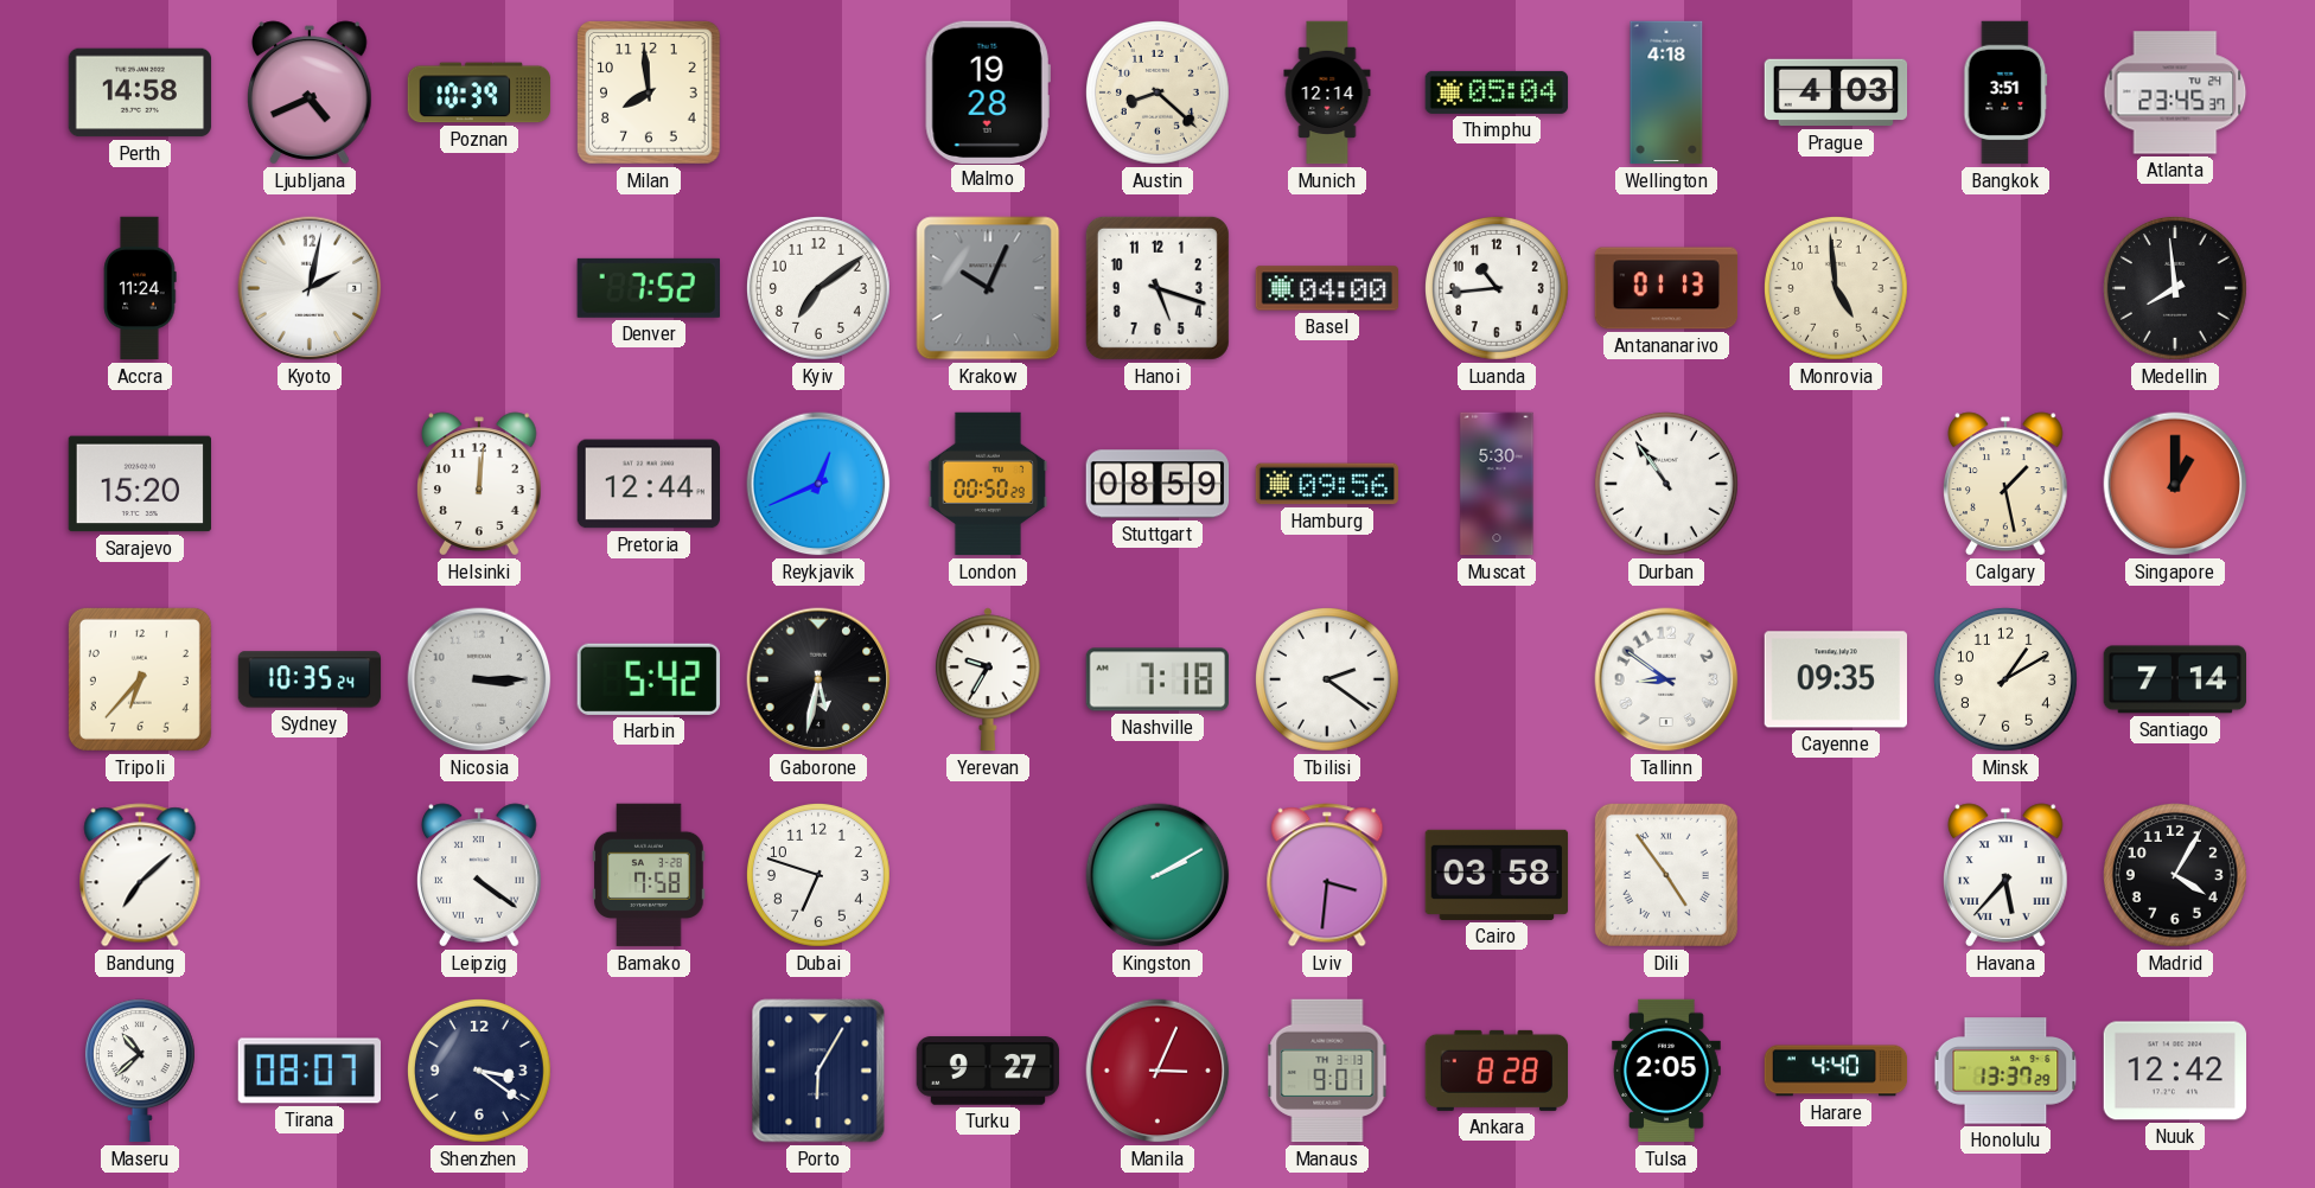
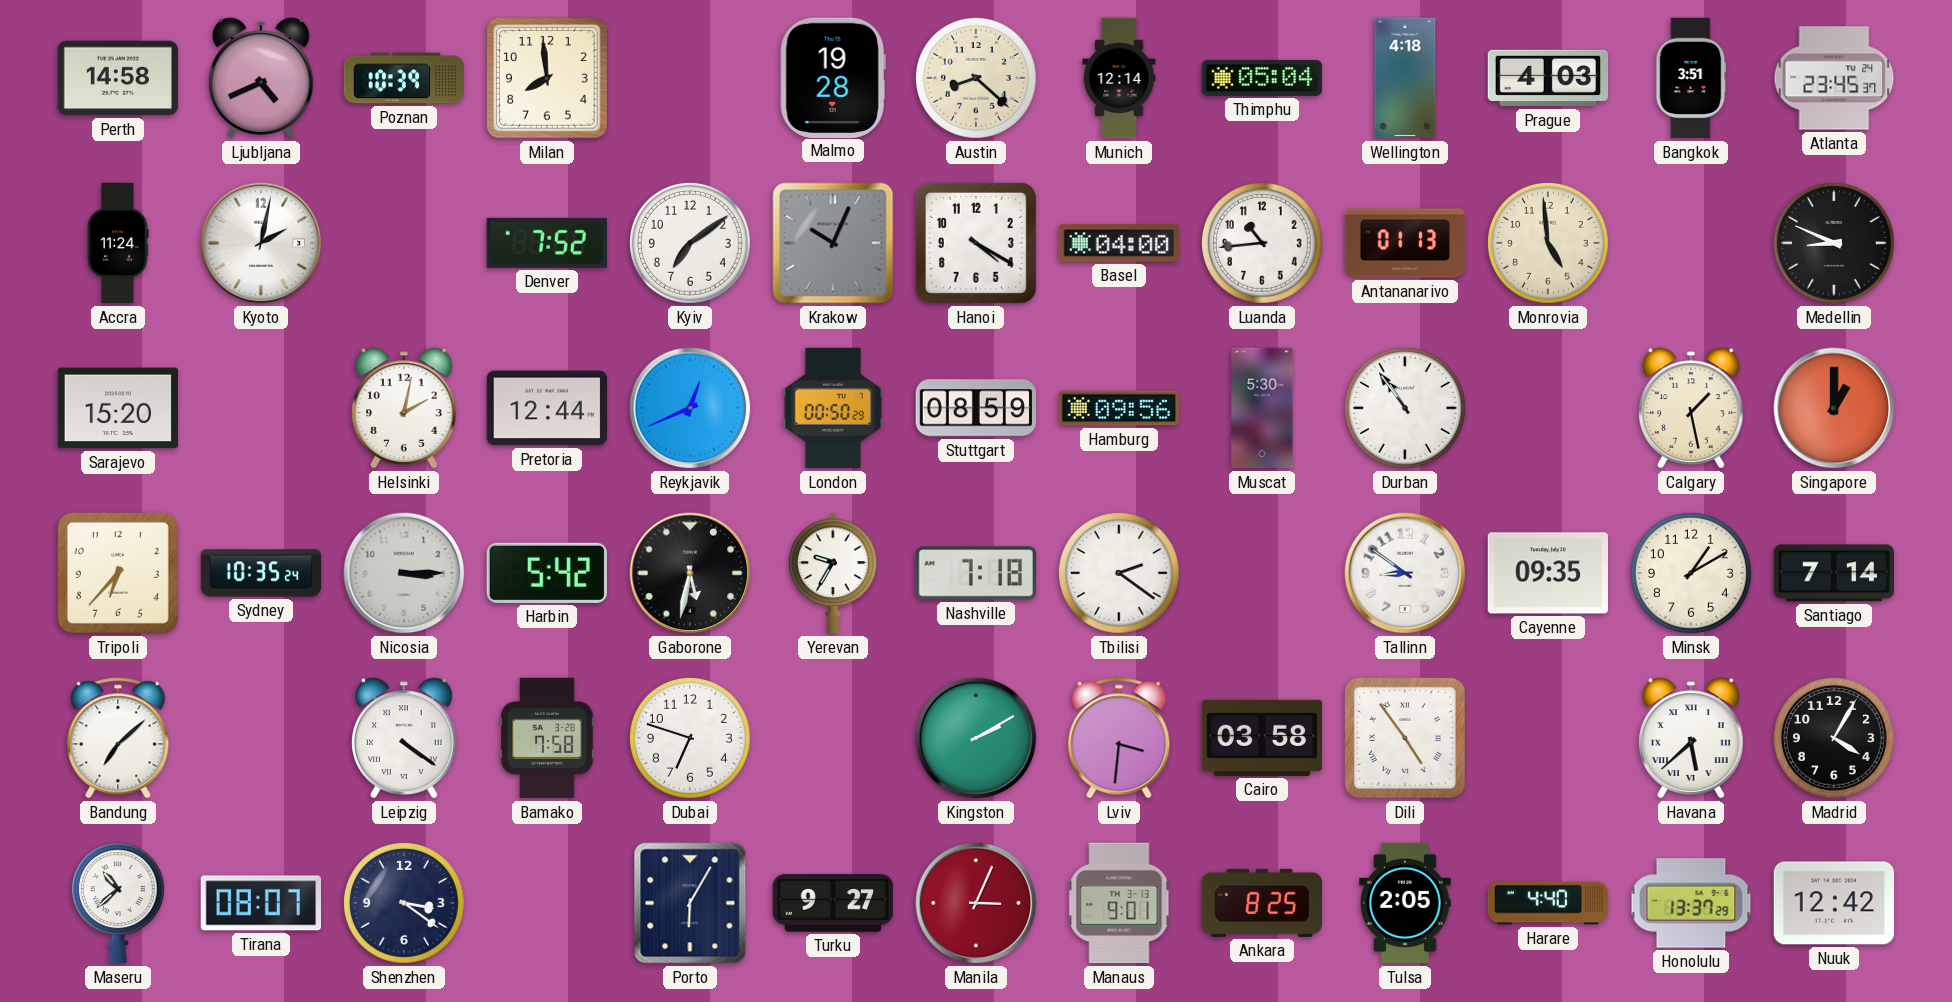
Hanoi: 5:18 -> 4:20
Medellin: 7:59 -> 8:49
Helsinki: 12:01 -> 2:02
Havana: 5:37 -> 5:38
Ankara: 8:28 -> 8:25
